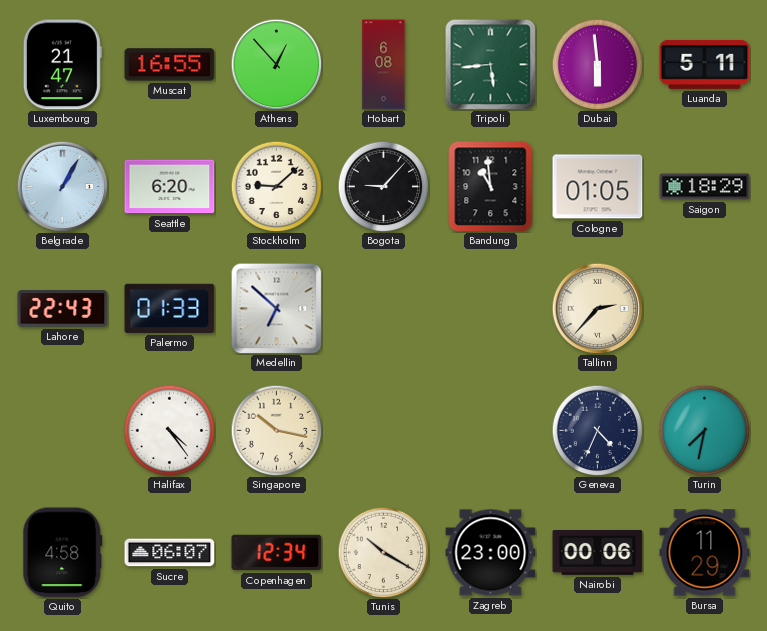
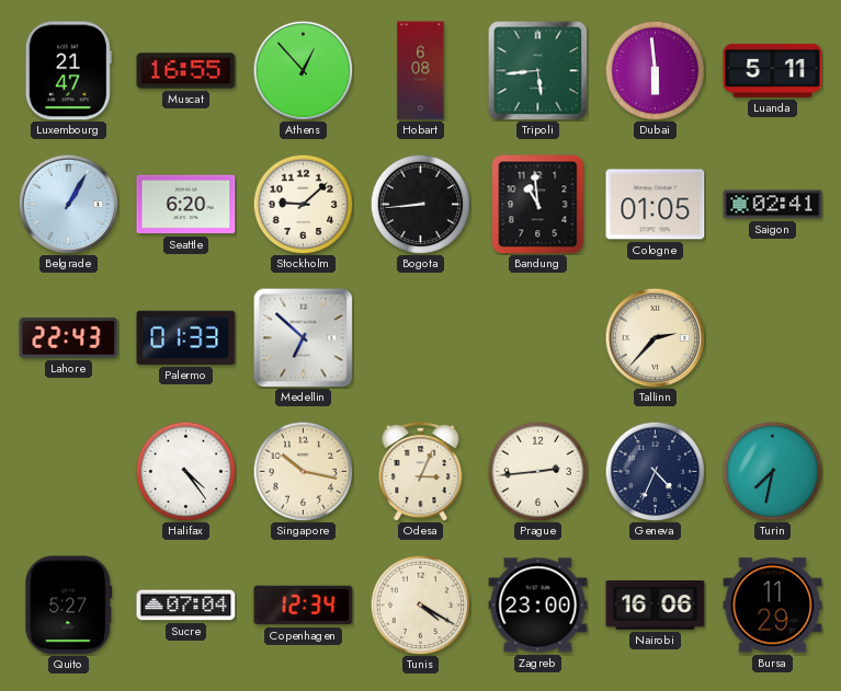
Bogota: 9:07 -> 8:44
Saigon: 18:29 -> 02:41
Odesa: none -> 3:04
Prague: none -> 2:44
Quito: 4:58 -> 5:27
Sucre: 06:07 -> 07:04
Tunis: 10:20 -> 4:20
Nairobi: 00:06 -> 16:06
